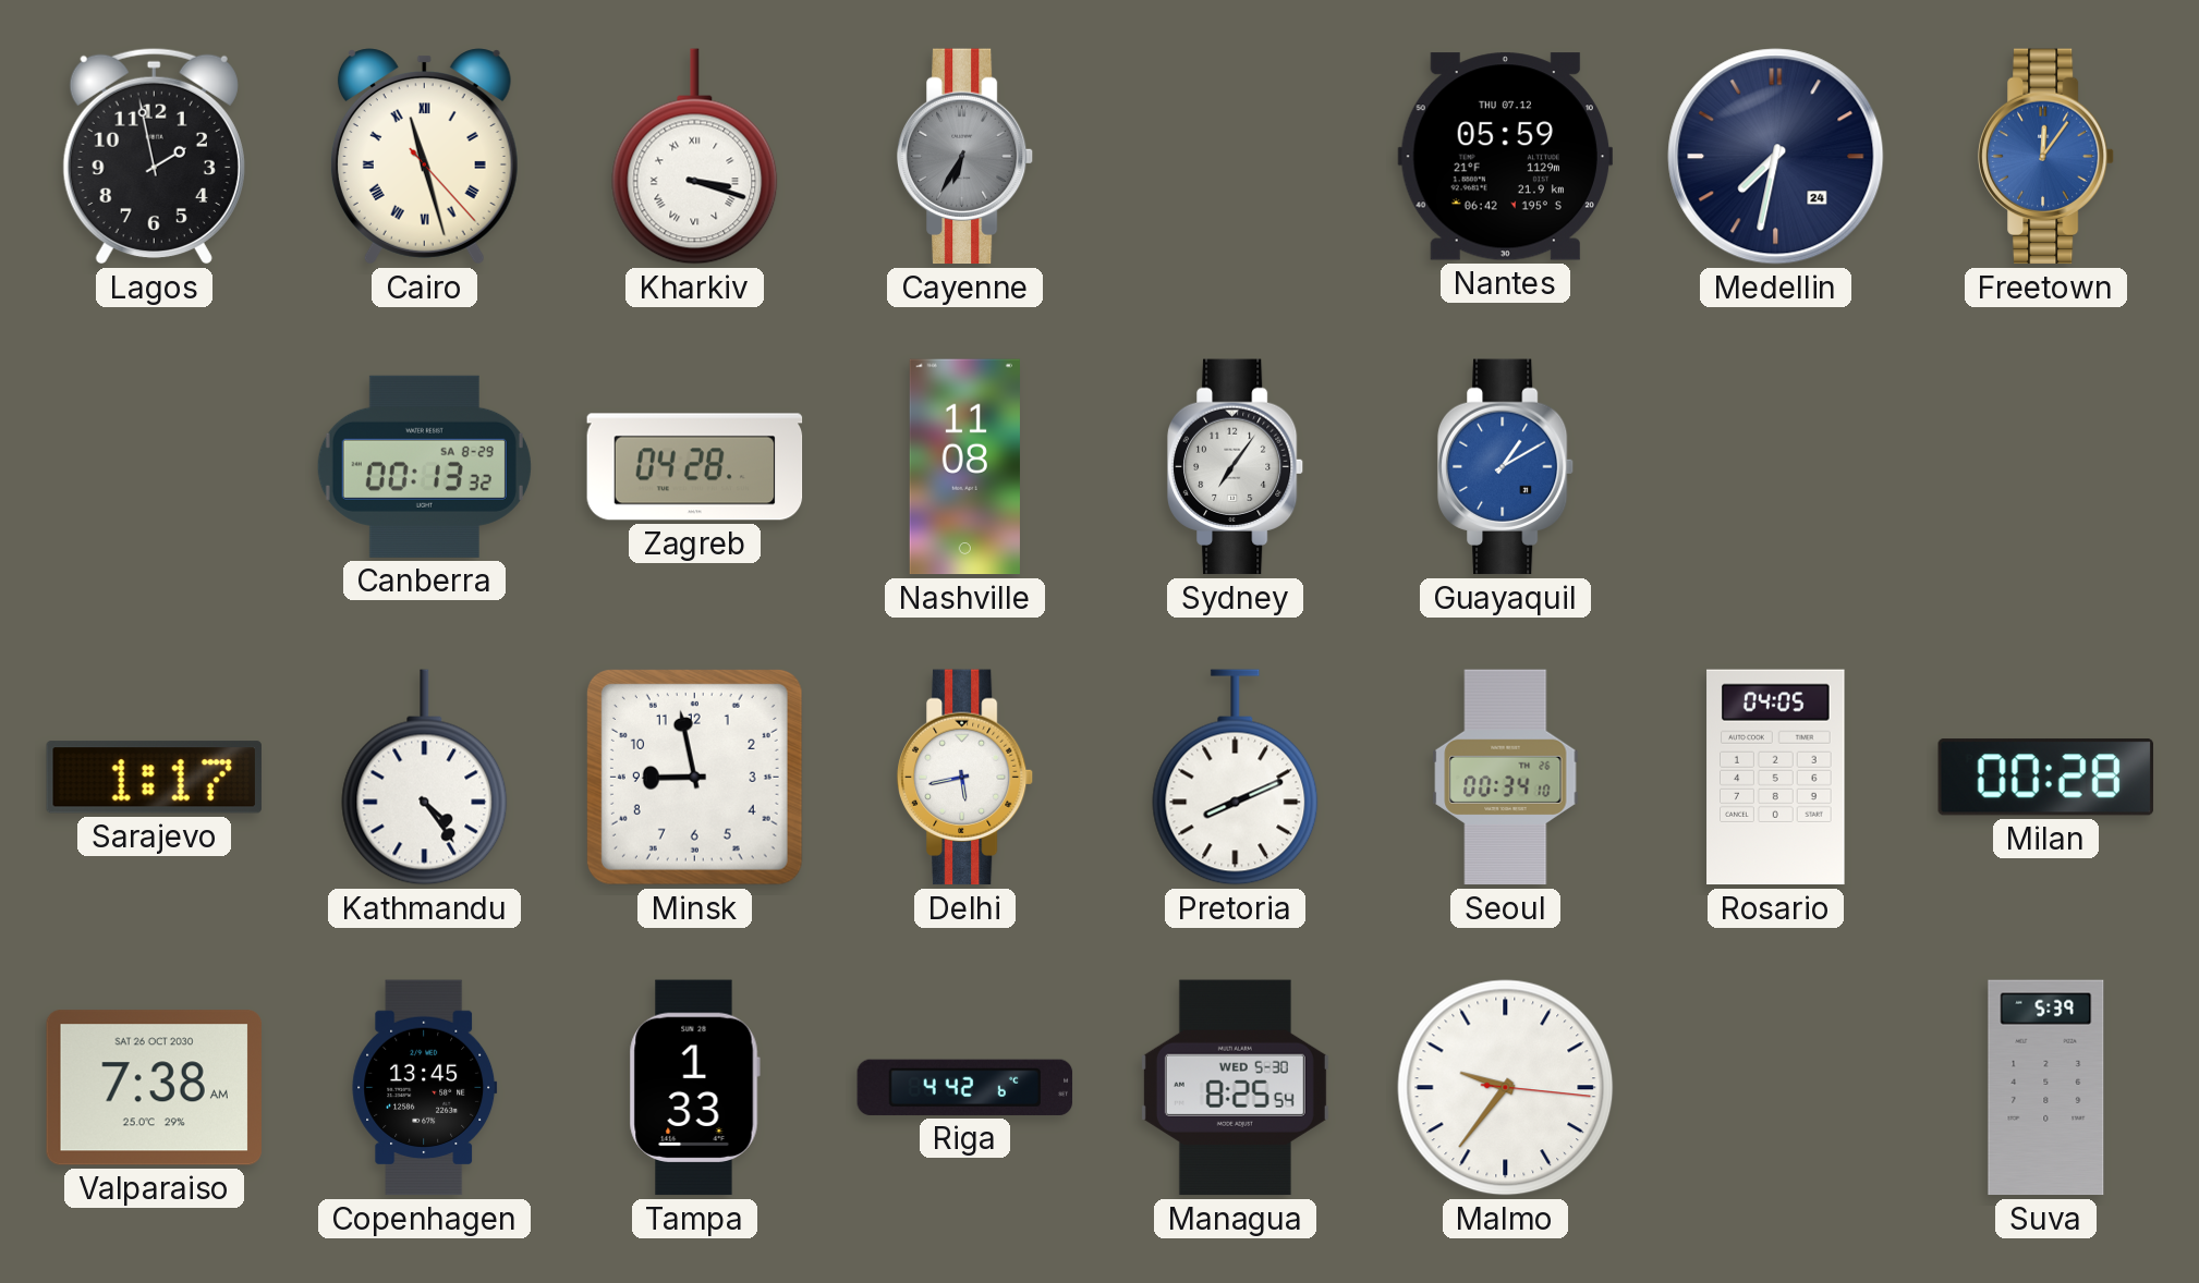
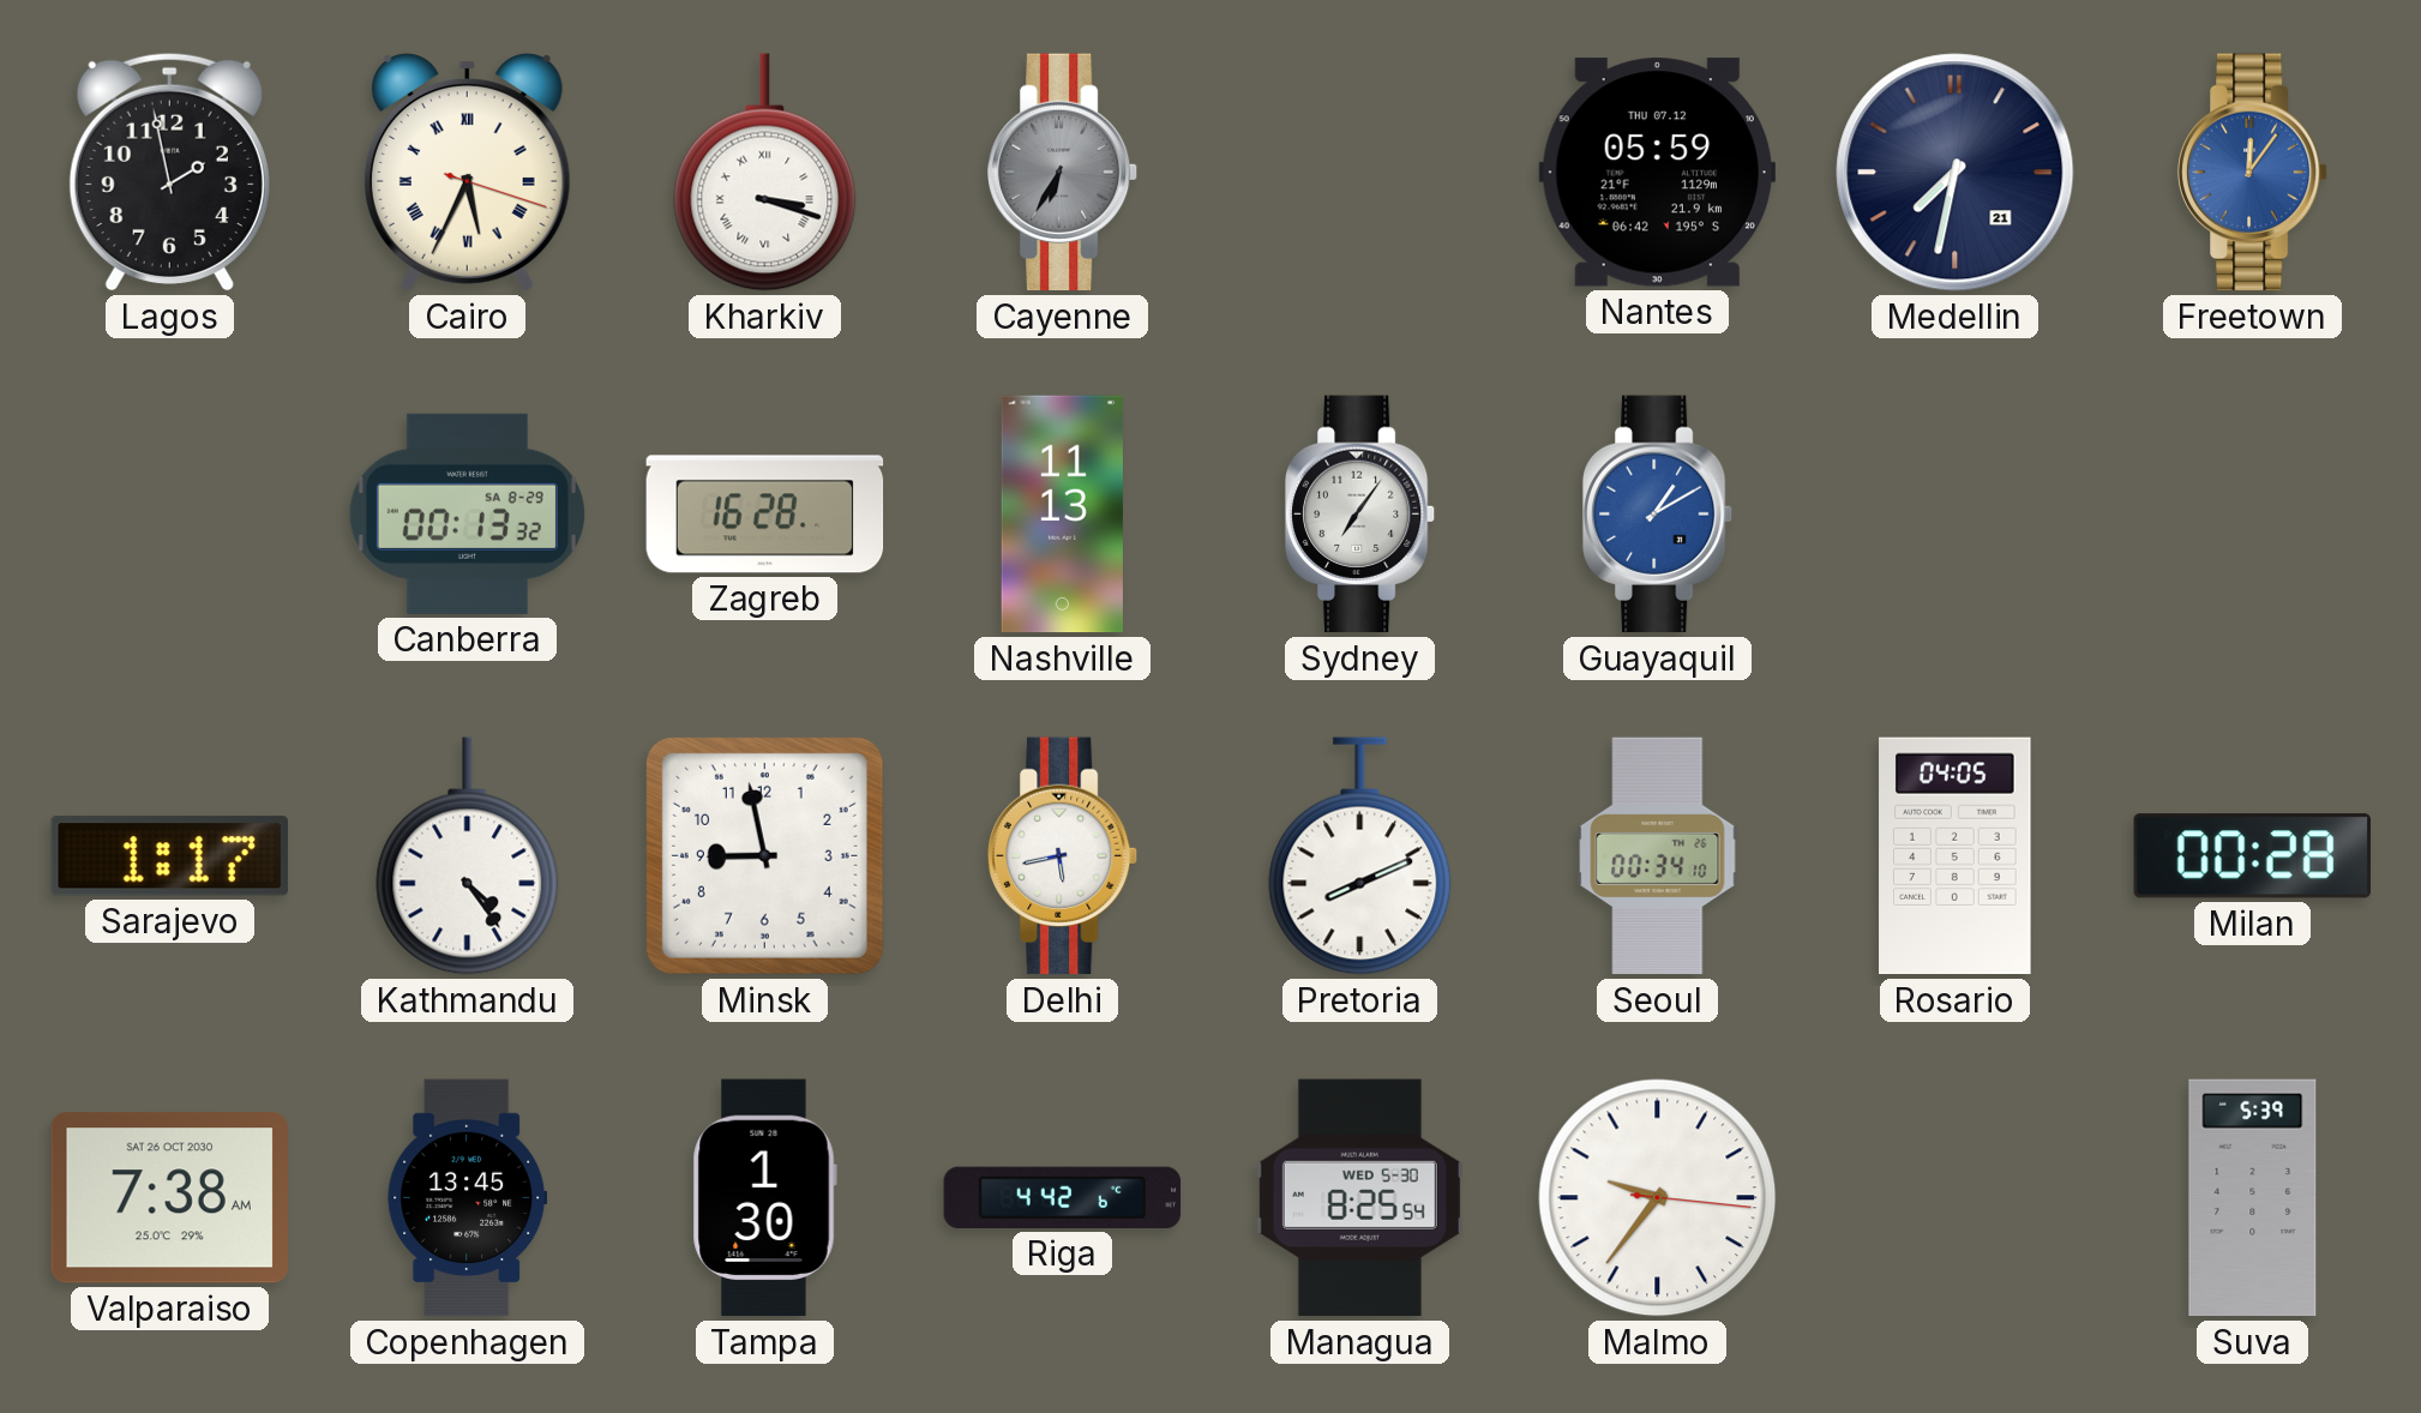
Cairo: 11:27 -> 5:34
Medellin date: 24 -> 21
Zagreb: 04:28 -> 16:28
Nashville: 11:08 -> 11:13
Tampa: 1:33 -> 1:30
